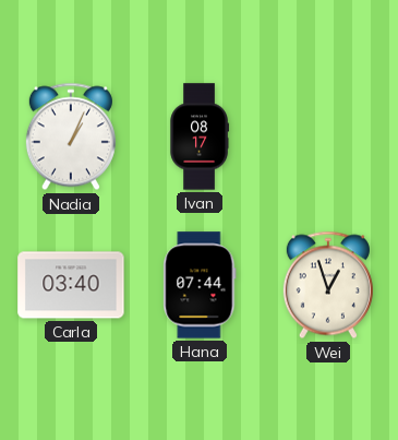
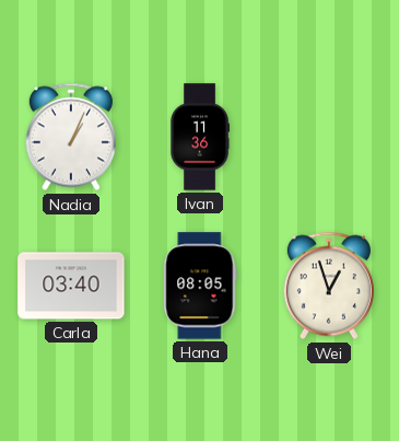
Ivan: 08:17 -> 11:36
Hana: 07:44 -> 08:05
